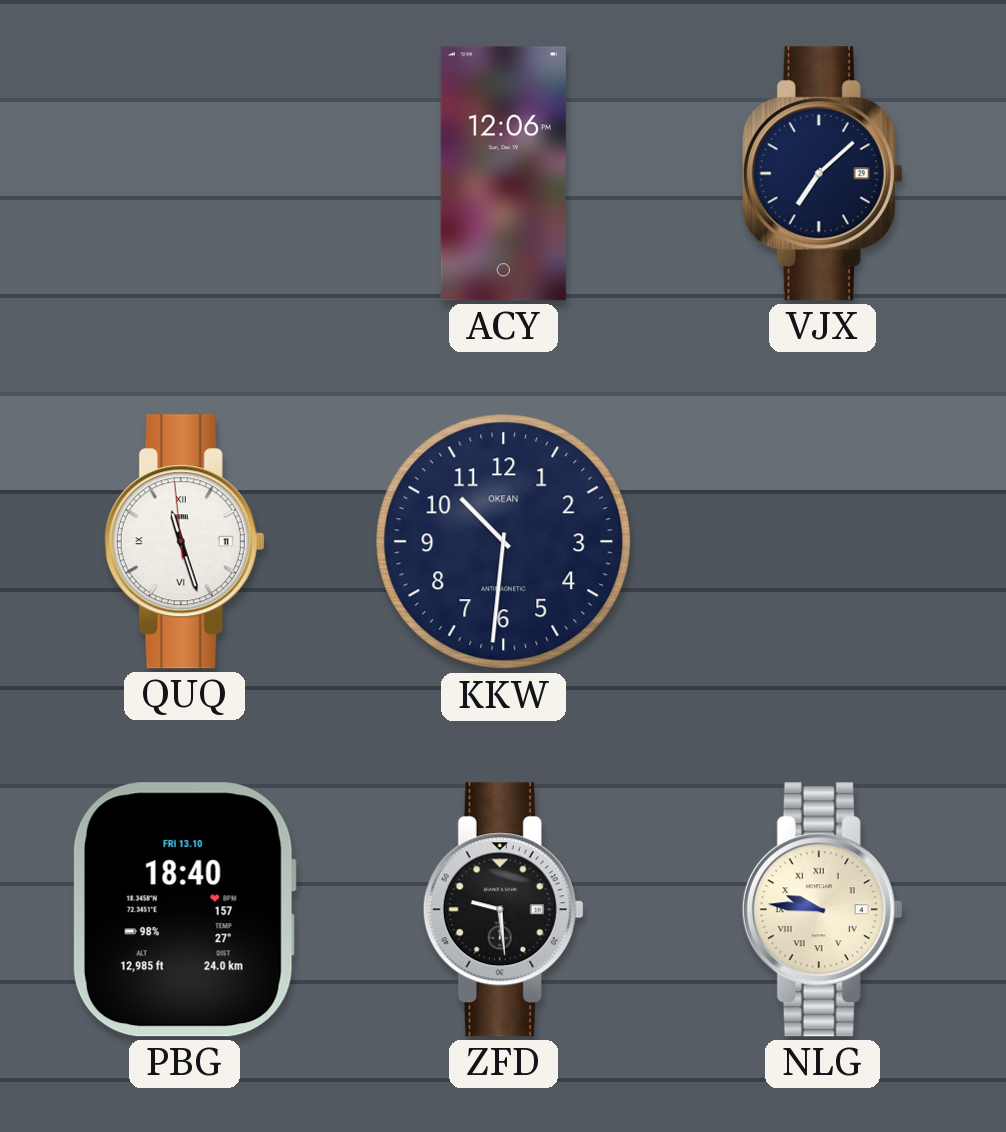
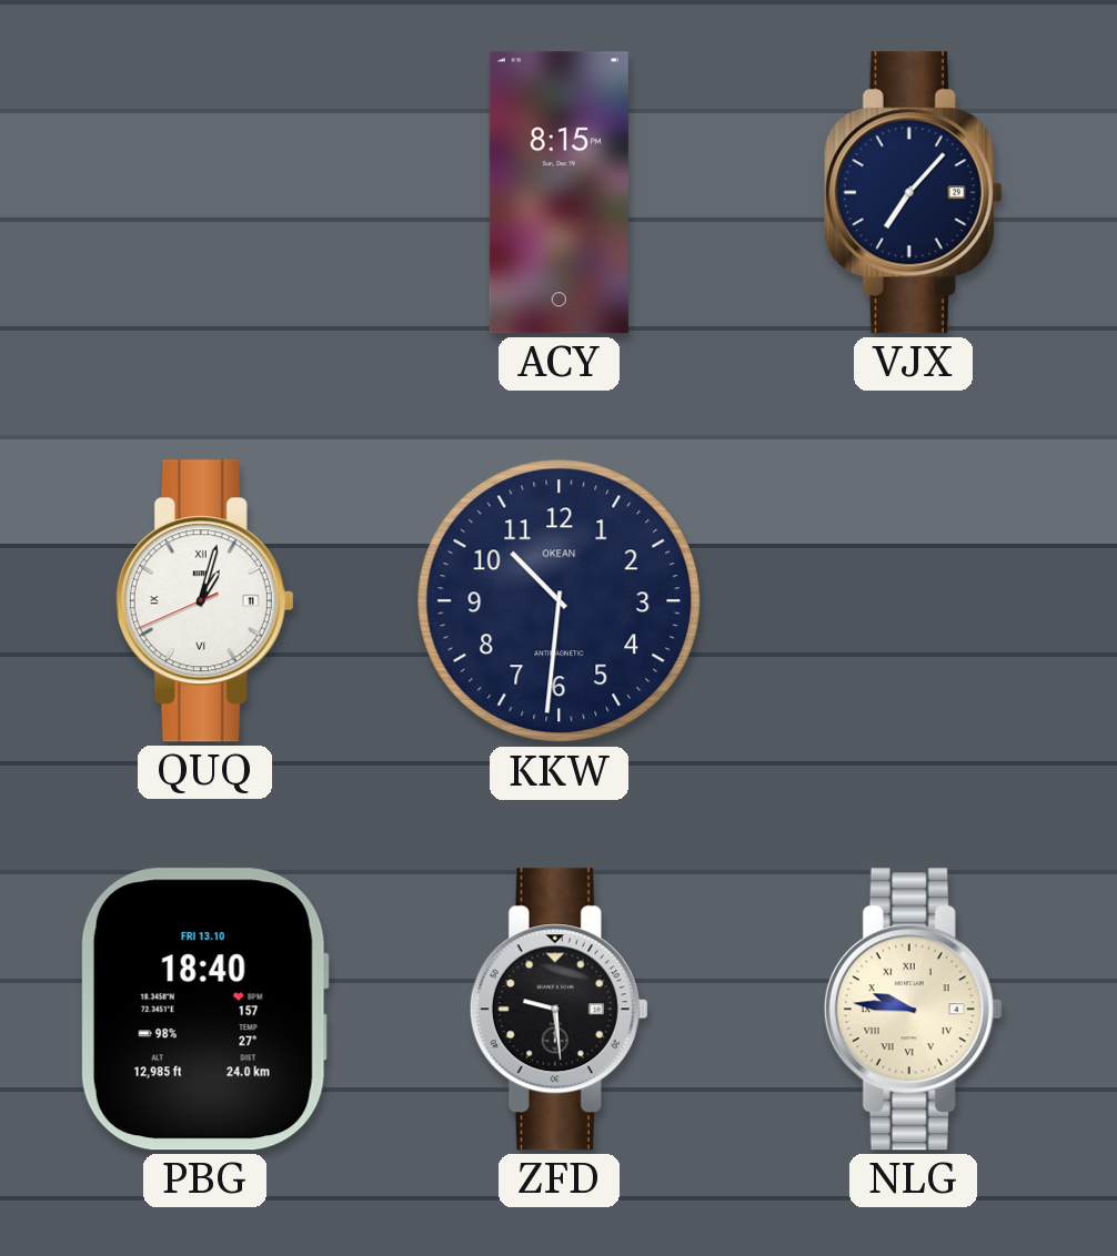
ACY: 12:06 -> 8:15
VJX: 7:08 -> 7:07
QUQ: 11:26 -> 1:02
